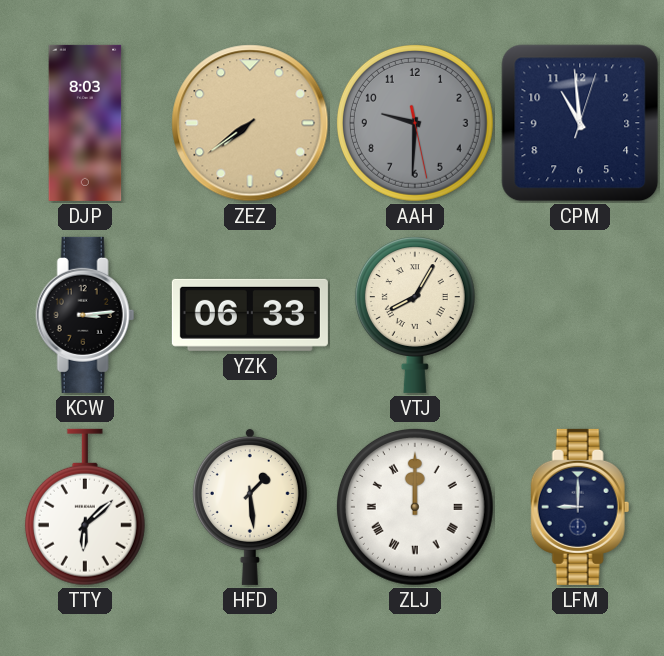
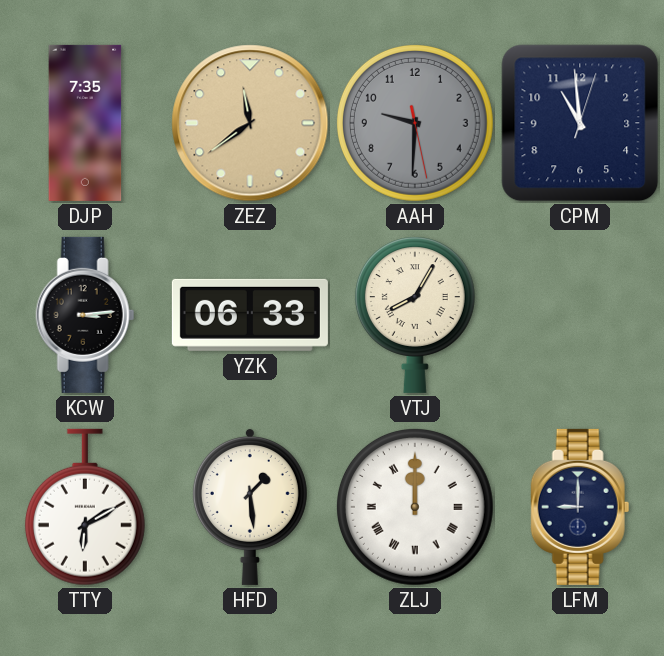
DJP: 8:03 -> 7:35
ZEZ: 7:39 -> 11:39
TTY: 6:08 -> 6:10
